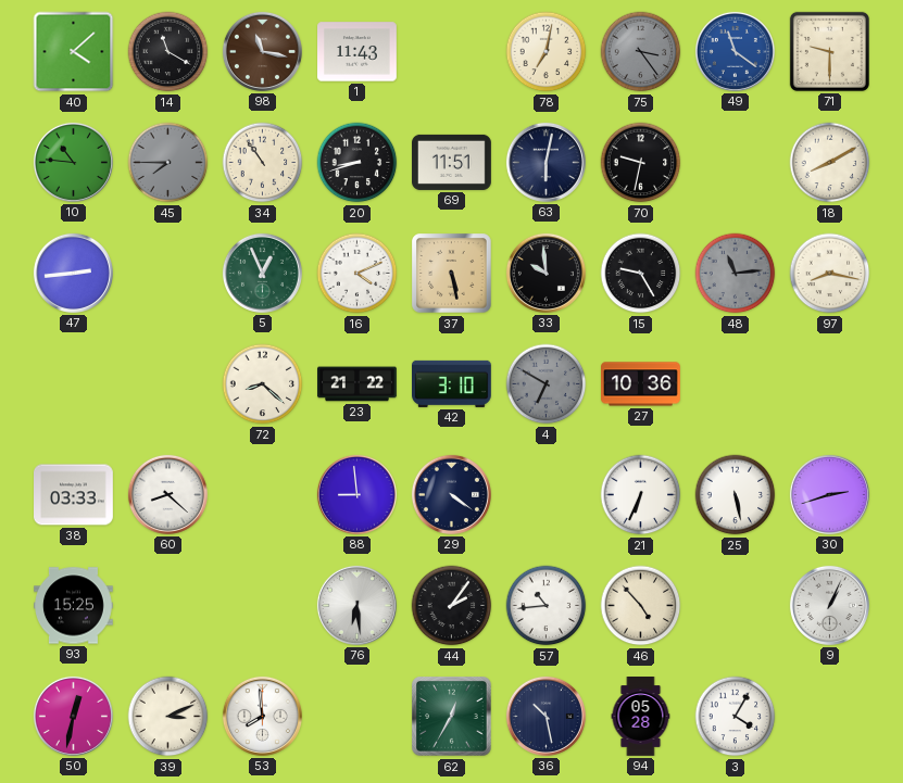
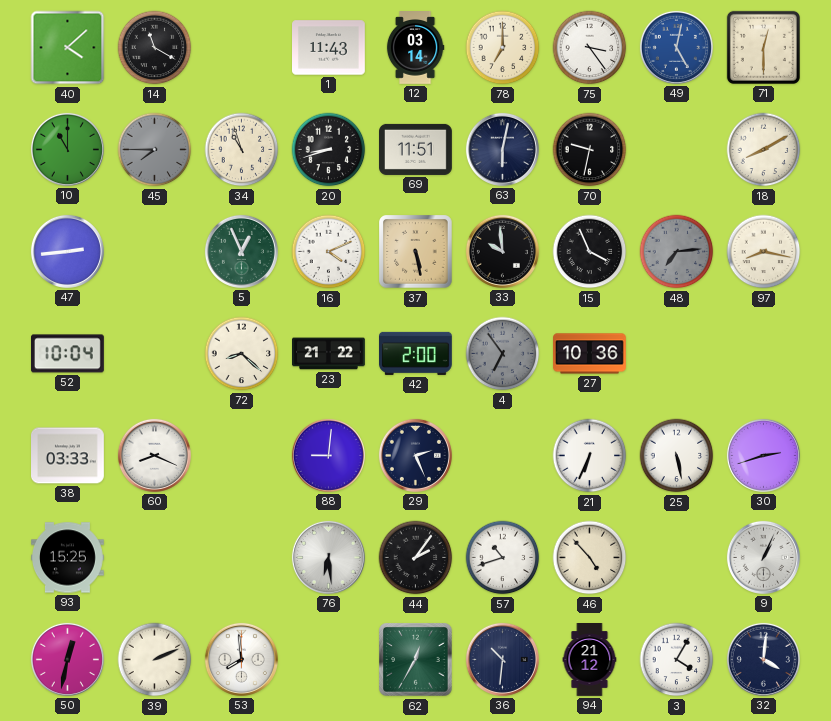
98: 11:17 -> none
12: none -> 03:14
78: 7:02 -> 7:00
75 dial: grey -> white
49: 11:21 -> 5:02
71: 9:30 -> 12:30
10: 10:46 -> 11:00
34: 10:54 -> 10:57
15: 9:25 -> 3:56
48: 11:14 -> 7:14
52: none -> 10:04
42: 3:10 -> 2:00
4: 6:50 -> 6:54
60: 8:22 -> 8:19
88: 8:59 -> 9:01
29: 4:21 -> 2:26
57: 10:44 -> 10:42
39: 3:11 -> 2:11
36: 10:28 -> 10:31
94: 05:28 -> 21:12
32: none -> 4:01
